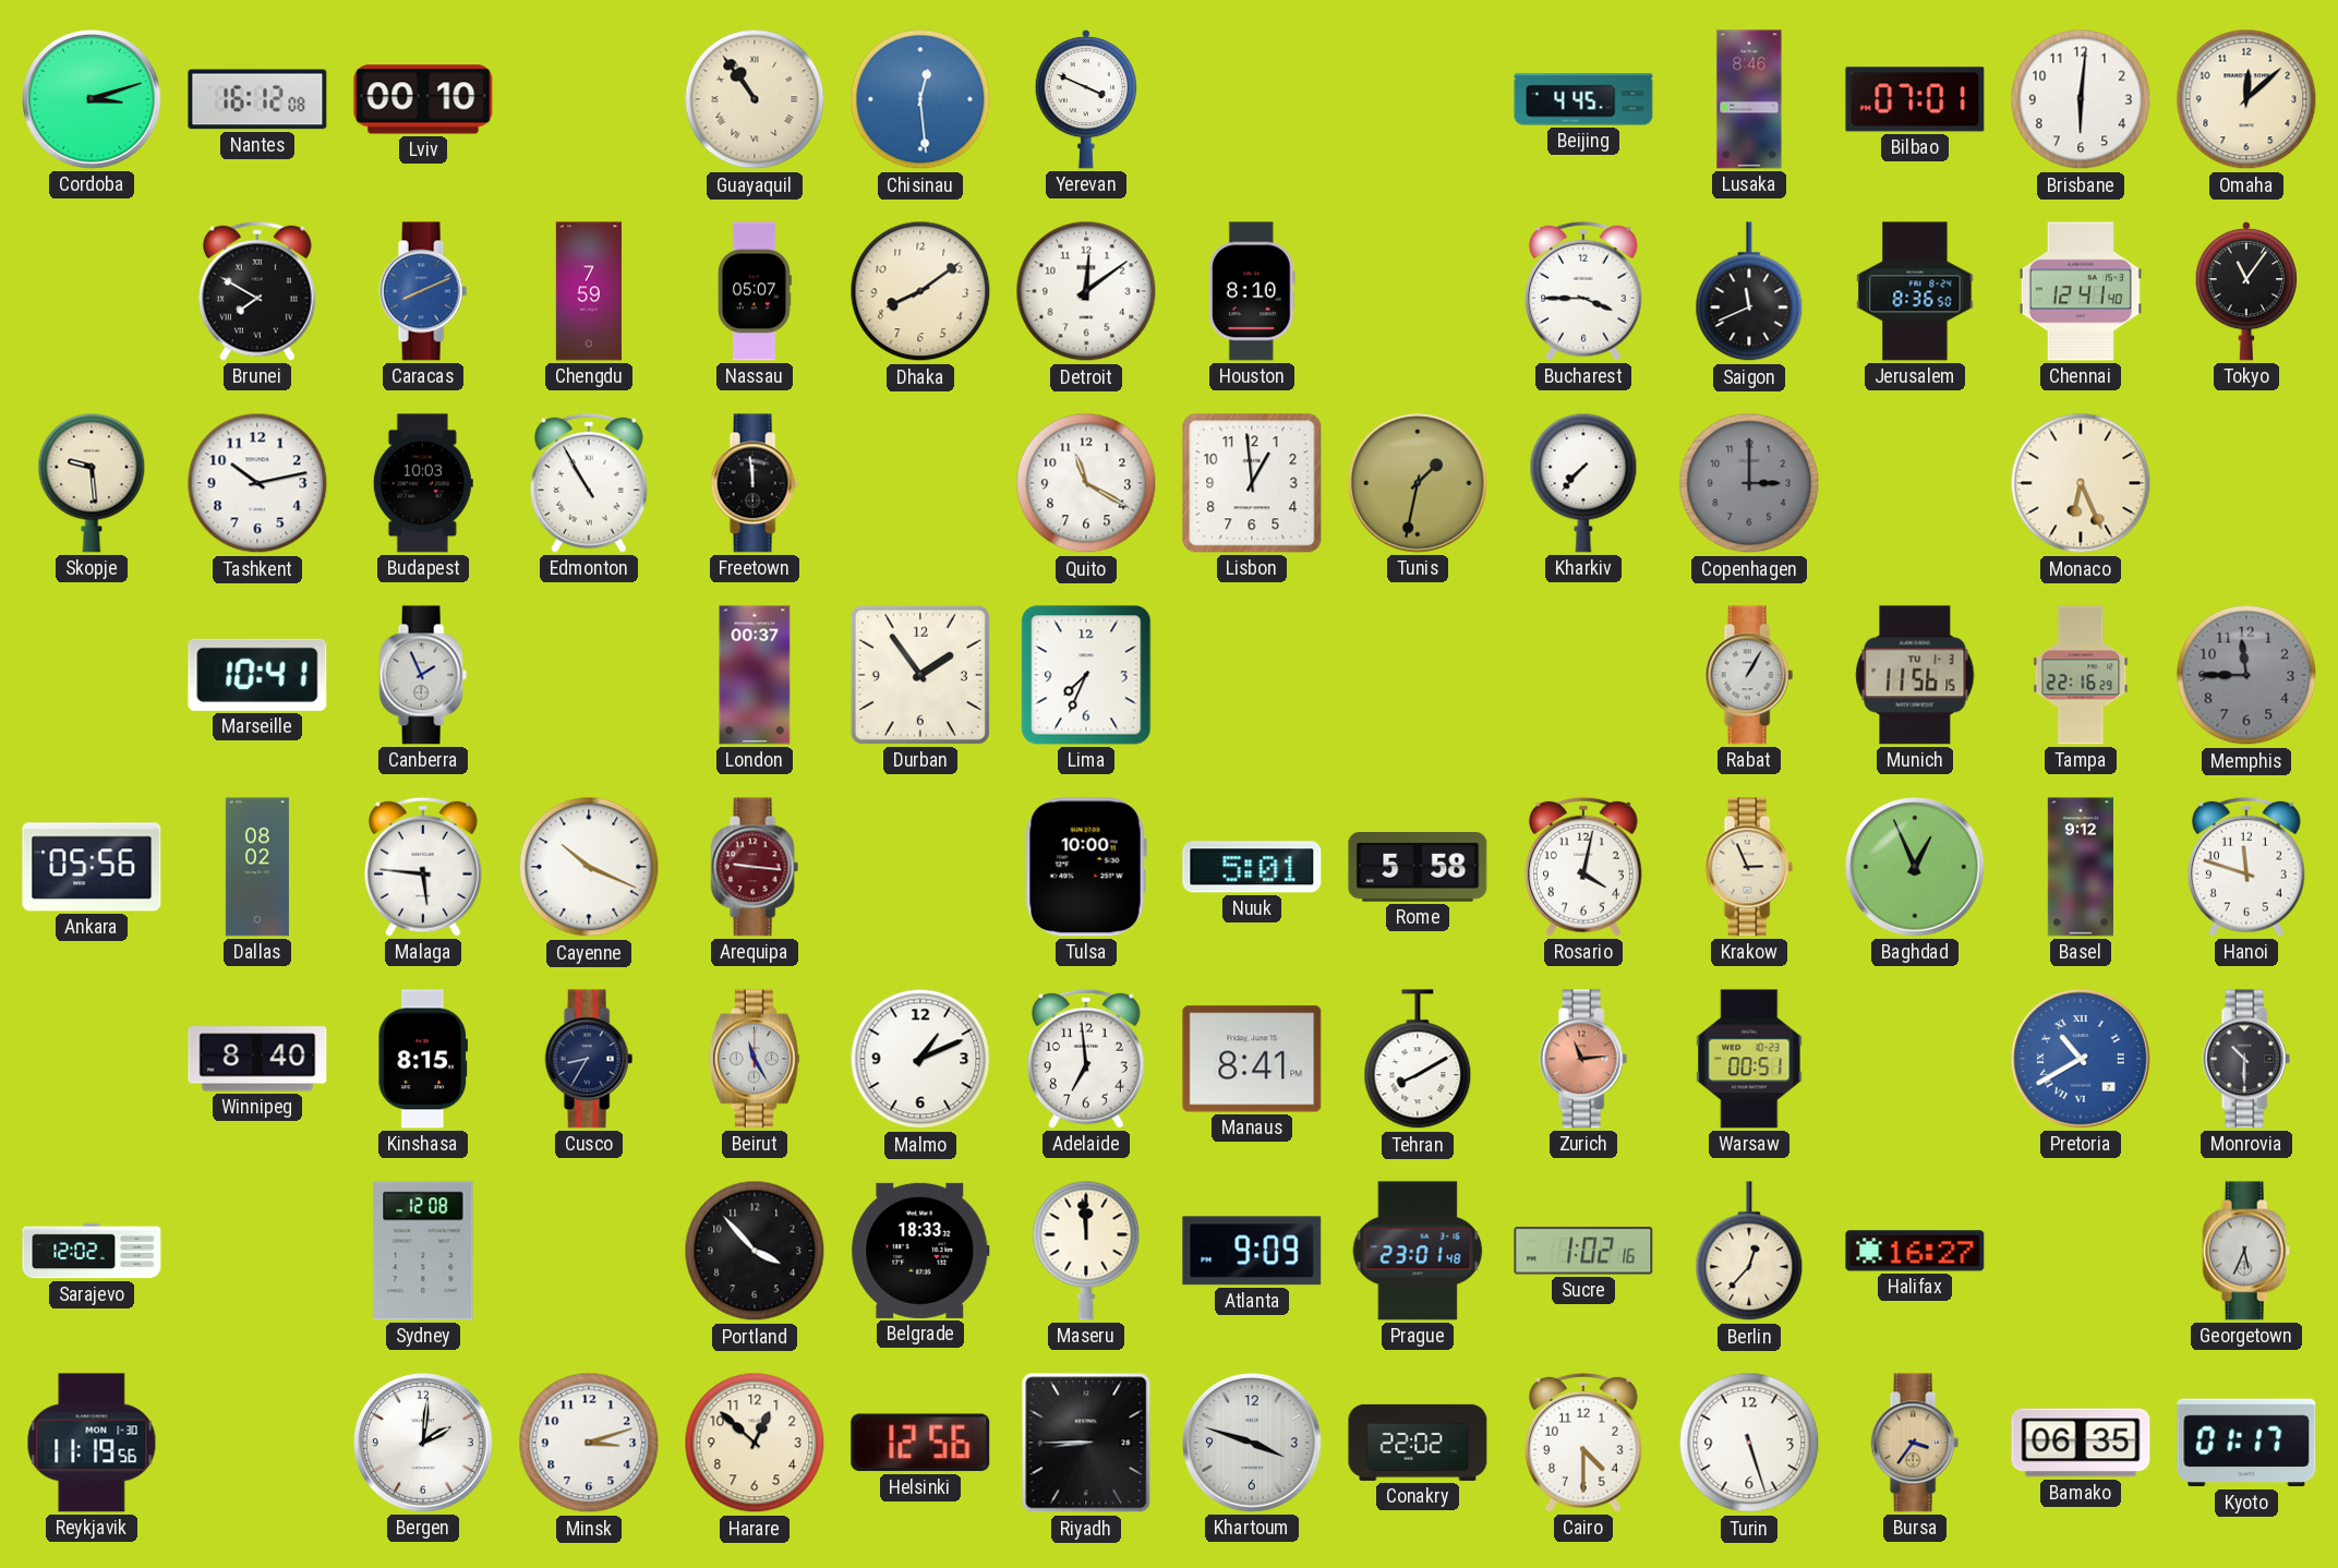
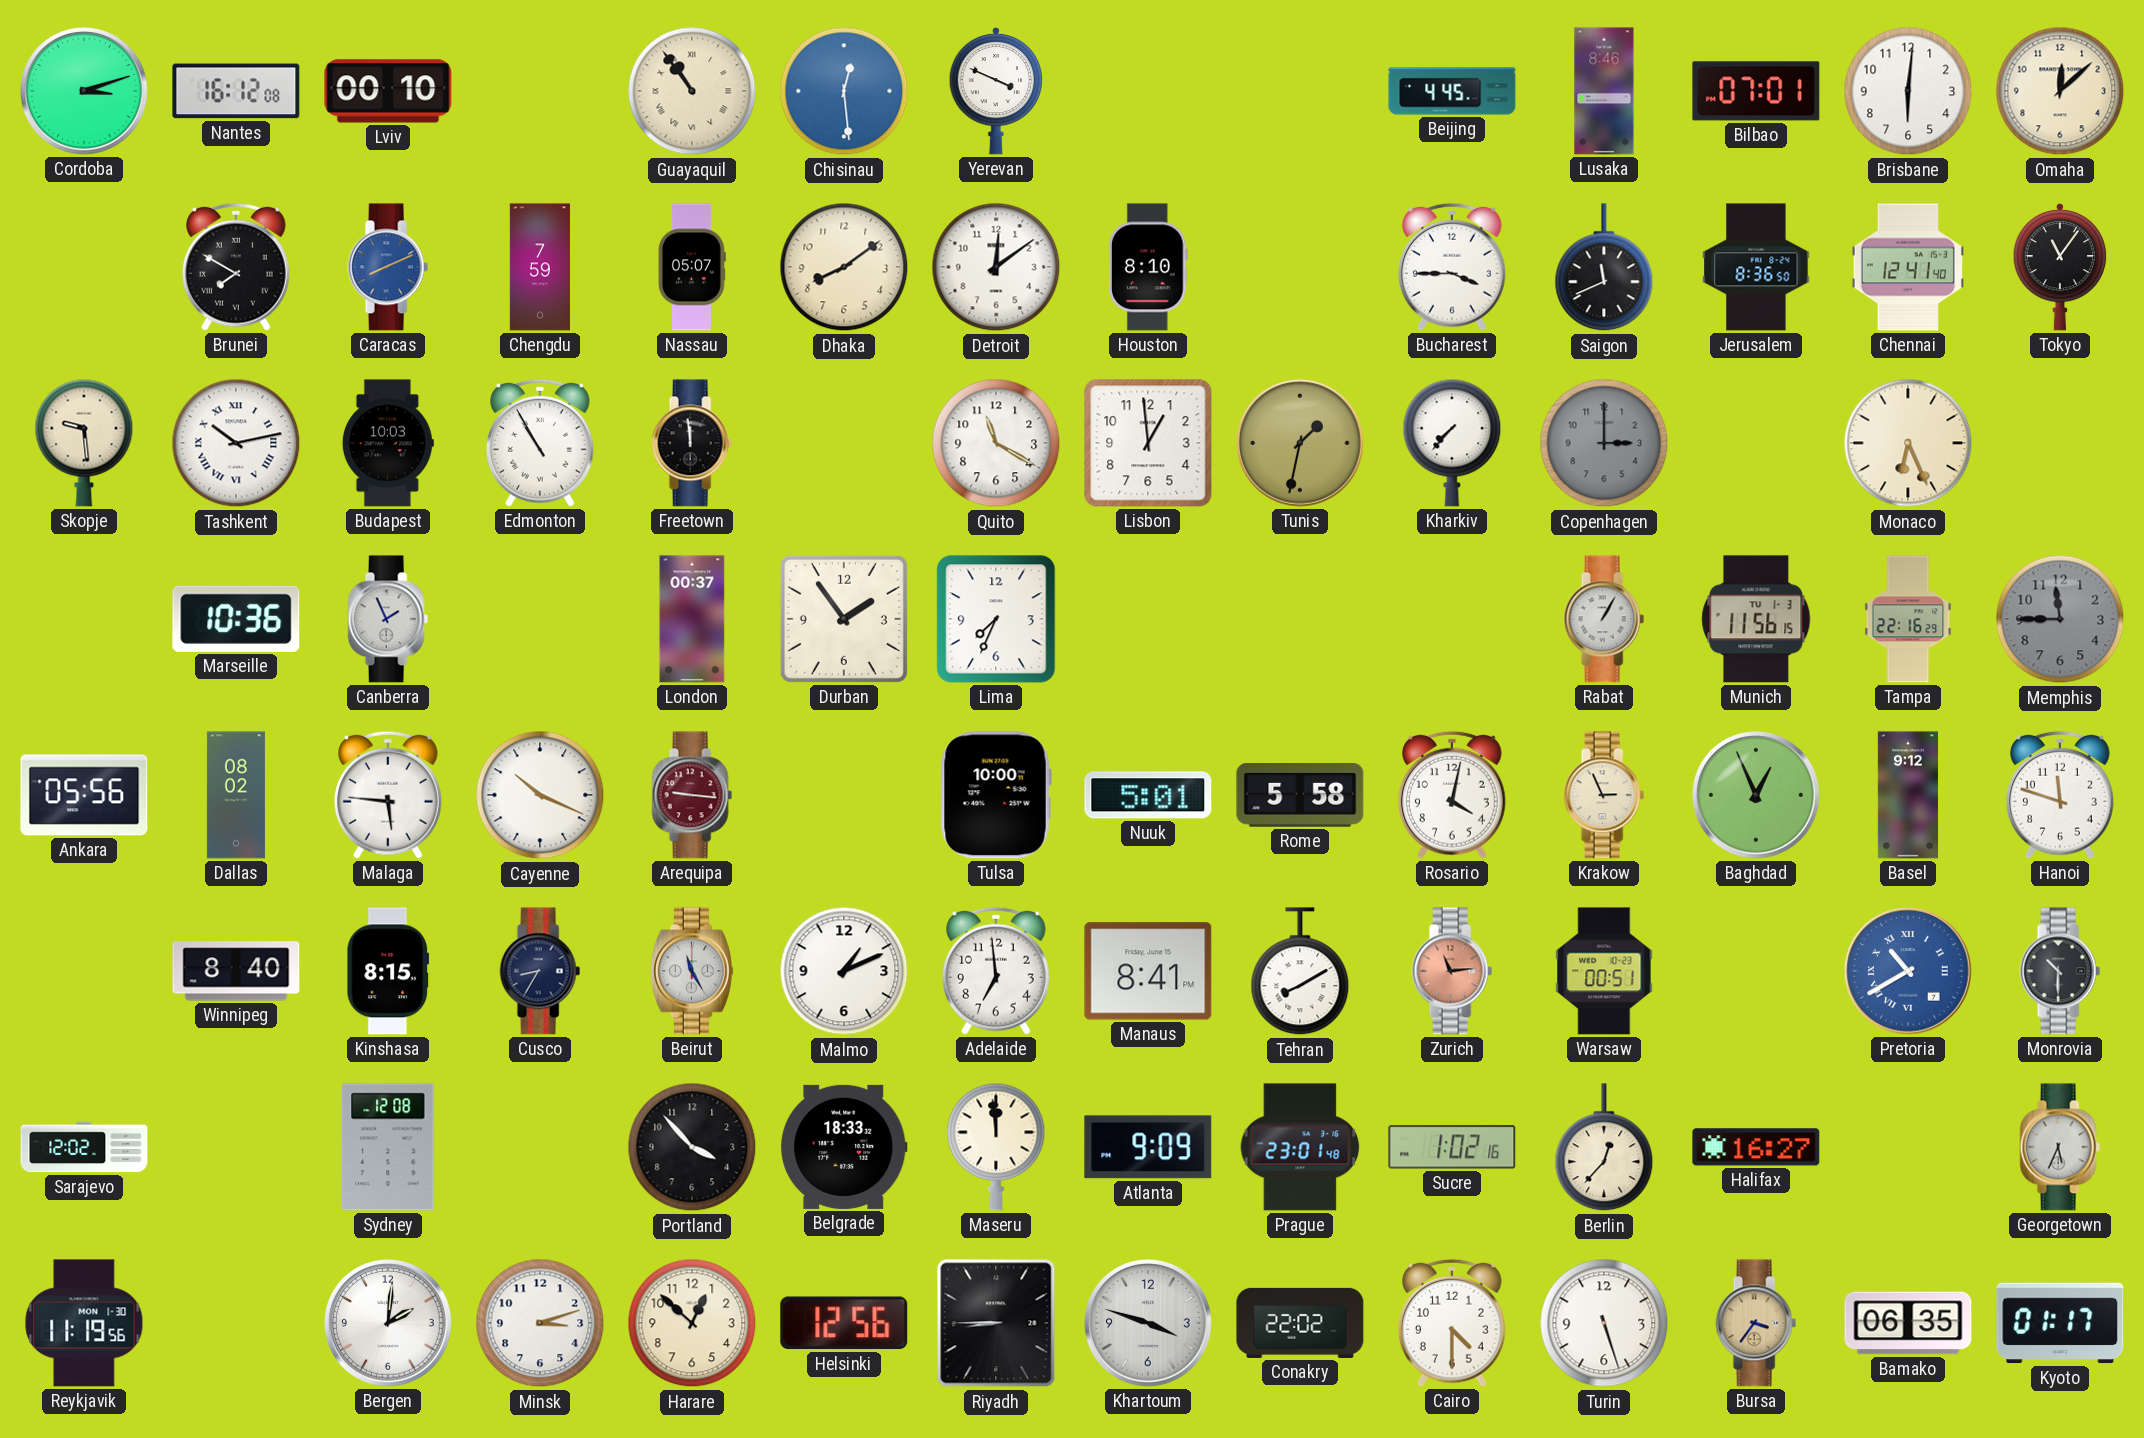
Tashkent numerals: Arabic -> Roman
Marseille: 10:41 -> 10:36
